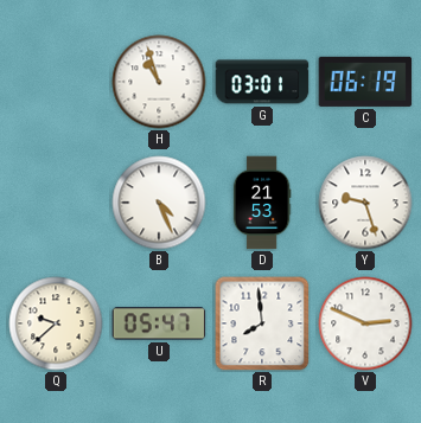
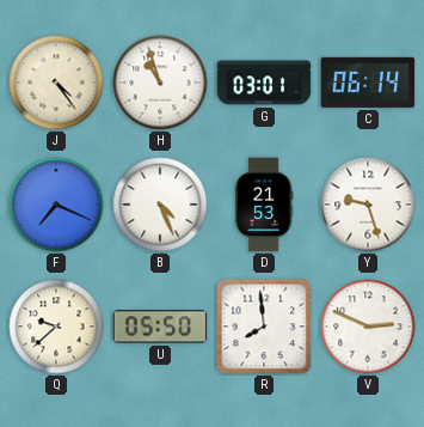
J: none -> 4:24
C: 06:19 -> 06:14
F: none -> 7:19
U: 05:47 -> 05:50
